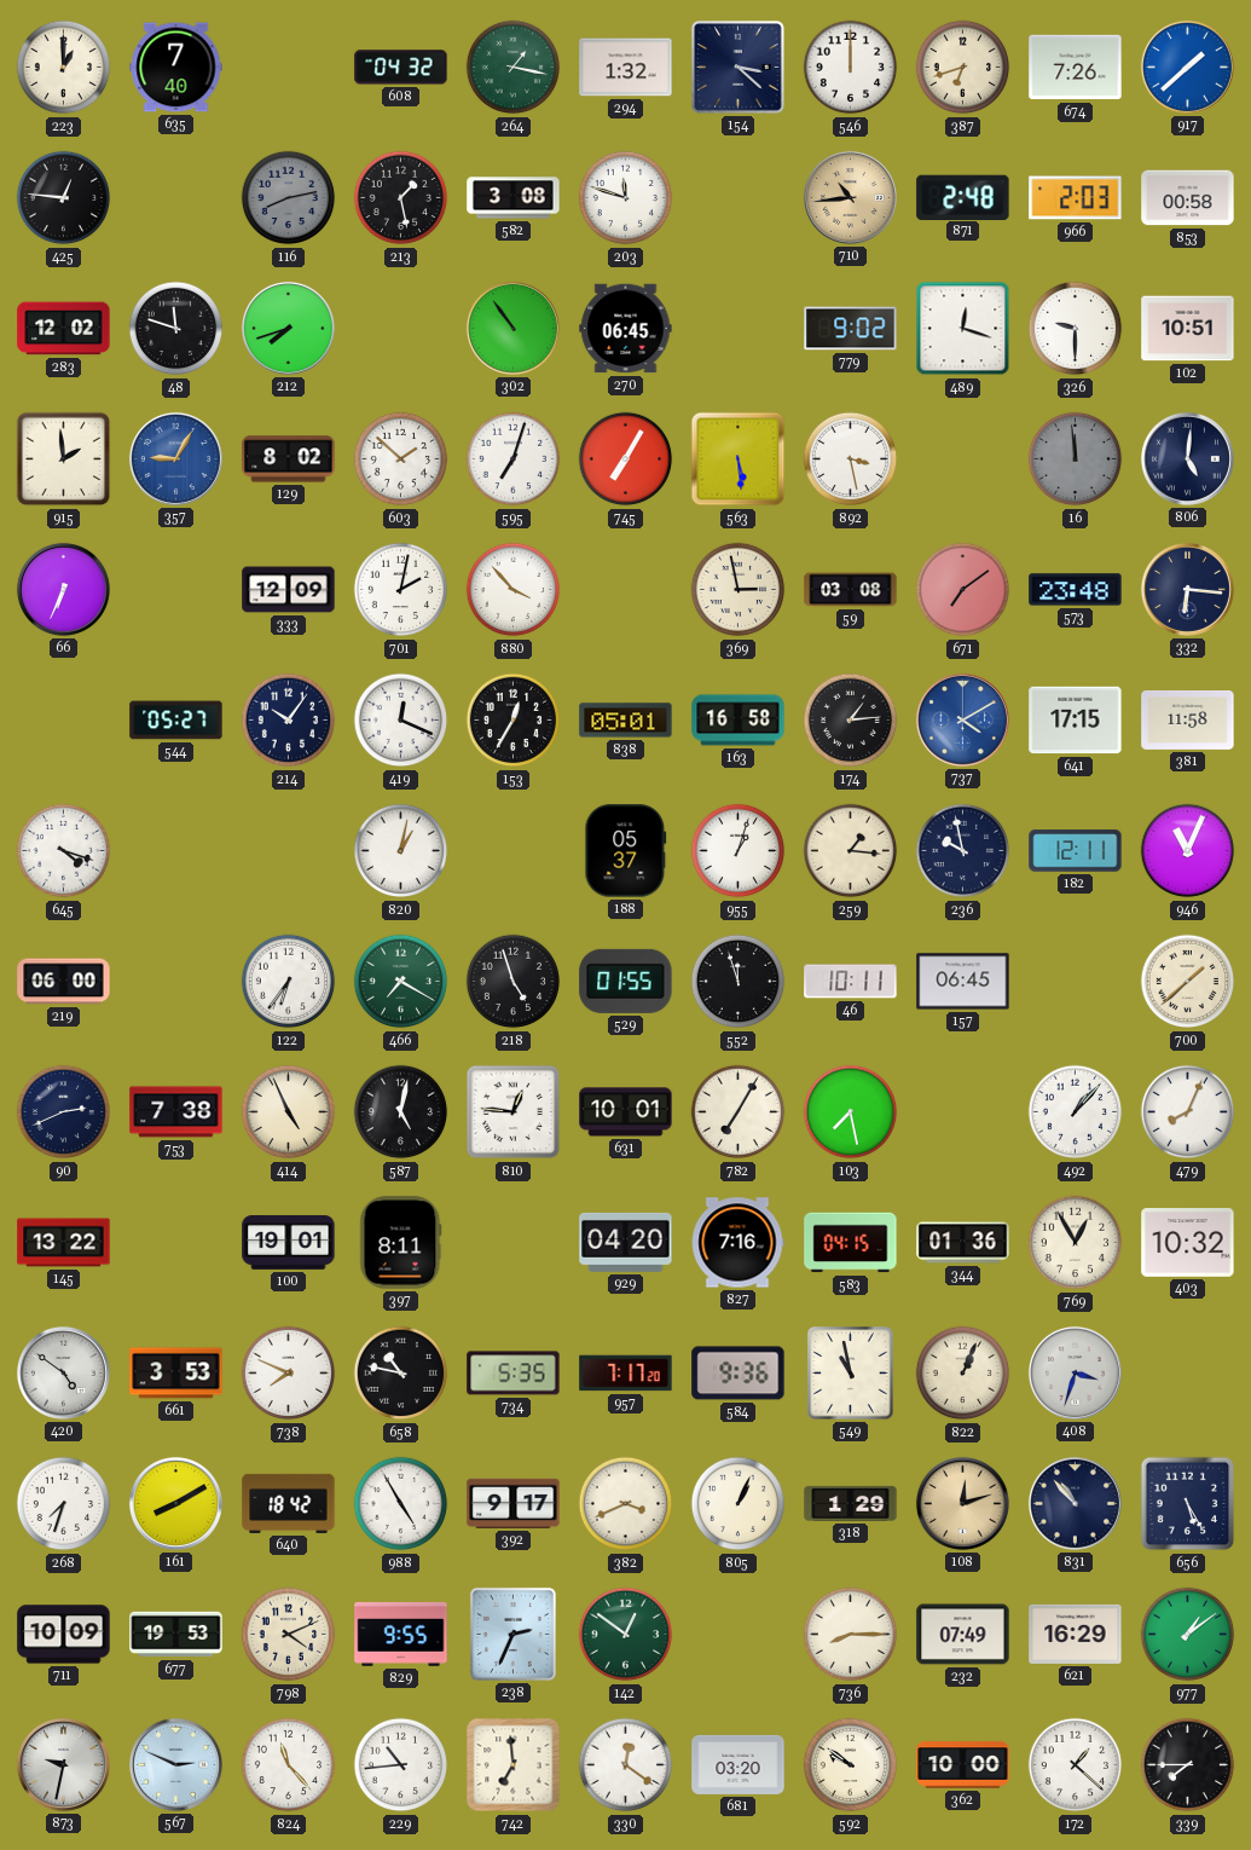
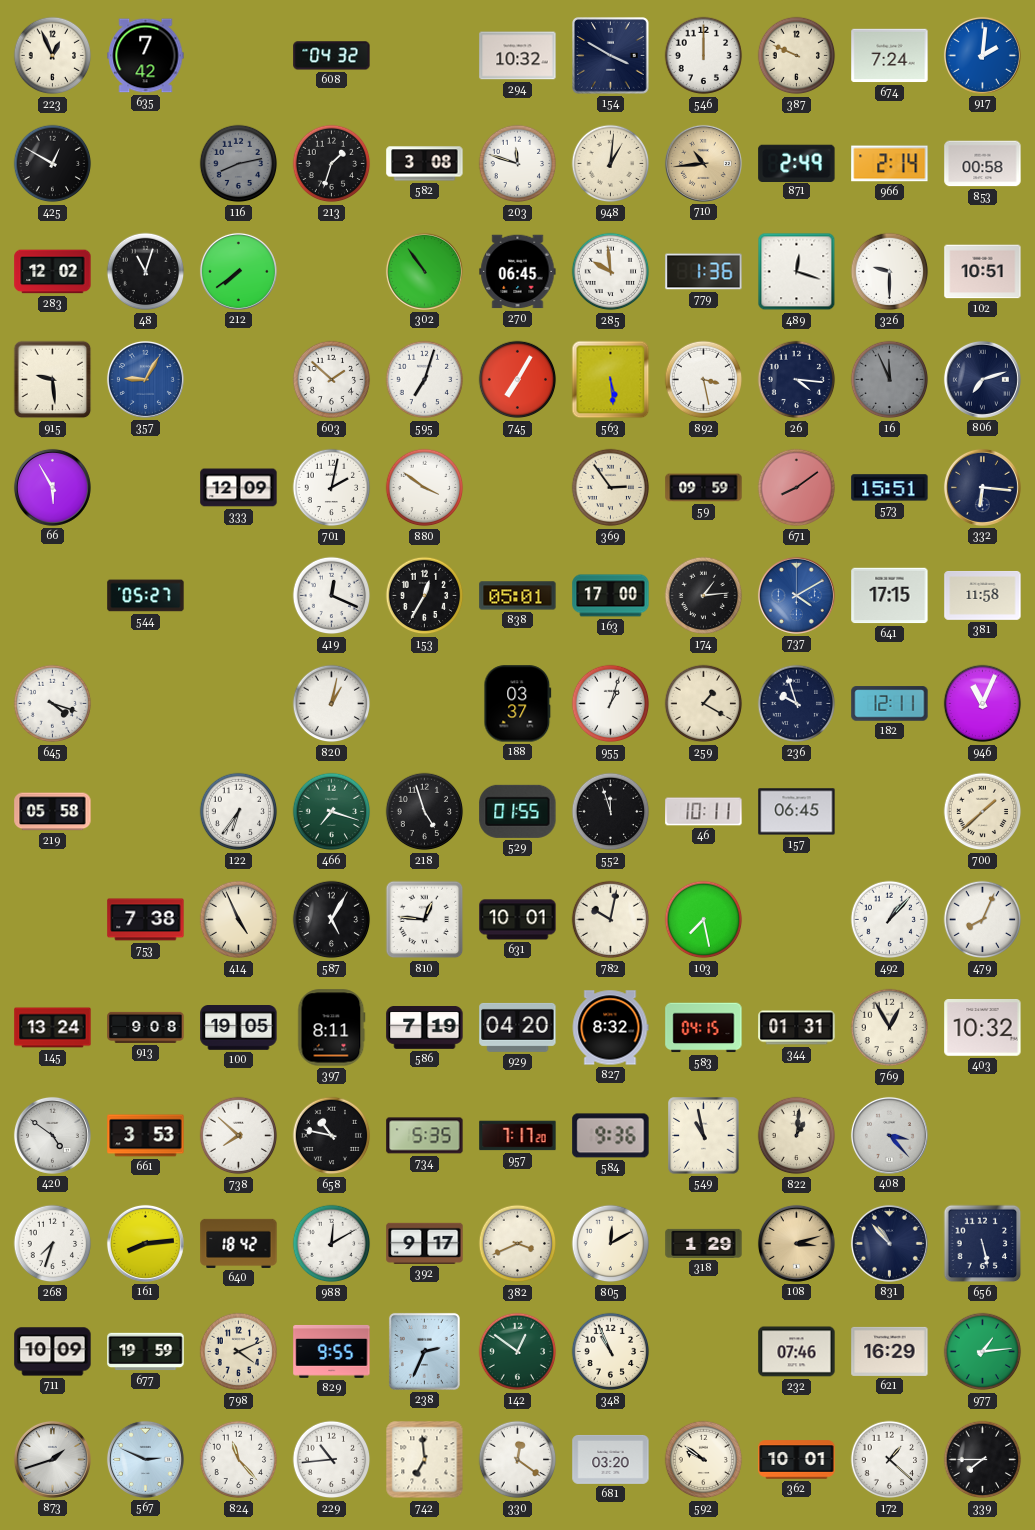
223: 1:00 -> 12:56
635: 7:40 -> 7:42
264: 1:17 -> none
294: 1:32 -> 10:32
154: 3:22 -> 3:50
387: 6:42 -> 9:49
674: 7:26 -> 7:24
917: 1:38 -> 2:01
425: 12:46 -> 12:50
213: 1:28 -> 1:33
948: none -> 1:01
871: 2:48 -> 2:49
966: 2:03 -> 2:14
48: 11:48 -> 11:03
212: 7:42 -> 7:39
285: none -> 9:59
779: 9:02 -> 1:36
915: 1:59 -> 9:29
129: 8:02 -> none
26: none -> 4:16
16: 11:59 -> 11:56
806: 5:01 -> 7:12
66: 6:34 -> 5:55
880: 3:53 -> 3:51
369: 2:58 -> 2:54
59: 03:08 -> 09:59
671: 7:09 -> 8:09
573: 23:48 -> 15:51
214: 10:06 -> none
163: 16:58 -> 17:00
188: 05:37 -> 03:37
259: 1:16 -> 1:20
236: 9:58 -> 9:57
219: 06:00 -> 05:58
466: 7:20 -> 7:18
90: 2:41 -> none
587: 5:02 -> 5:05
782: 7:05 -> 10:02
145: 13:22 -> 13:24
913: none -> 9:08
100: 19:01 -> 19:05
586: none -> 7:19
827: 7:16 -> 8:32
344: 01:36 -> 01:31
738: 7:49 -> 7:52
822: 1:04 -> 1:01
408: 3:33 -> 3:23
161: 8:10 -> 8:14
988: 4:55 -> 12:10
805: 1:04 -> 12:10
108: 12:12 -> 3:12
656: 5:25 -> 5:28
677: 19:53 -> 19:59
348: none -> 10:56
736: 8:15 -> none
232: 07:49 -> 07:46
977: 1:09 -> 1:14
873: 9:32 -> 1:42
362: 10:00 -> 10:01
